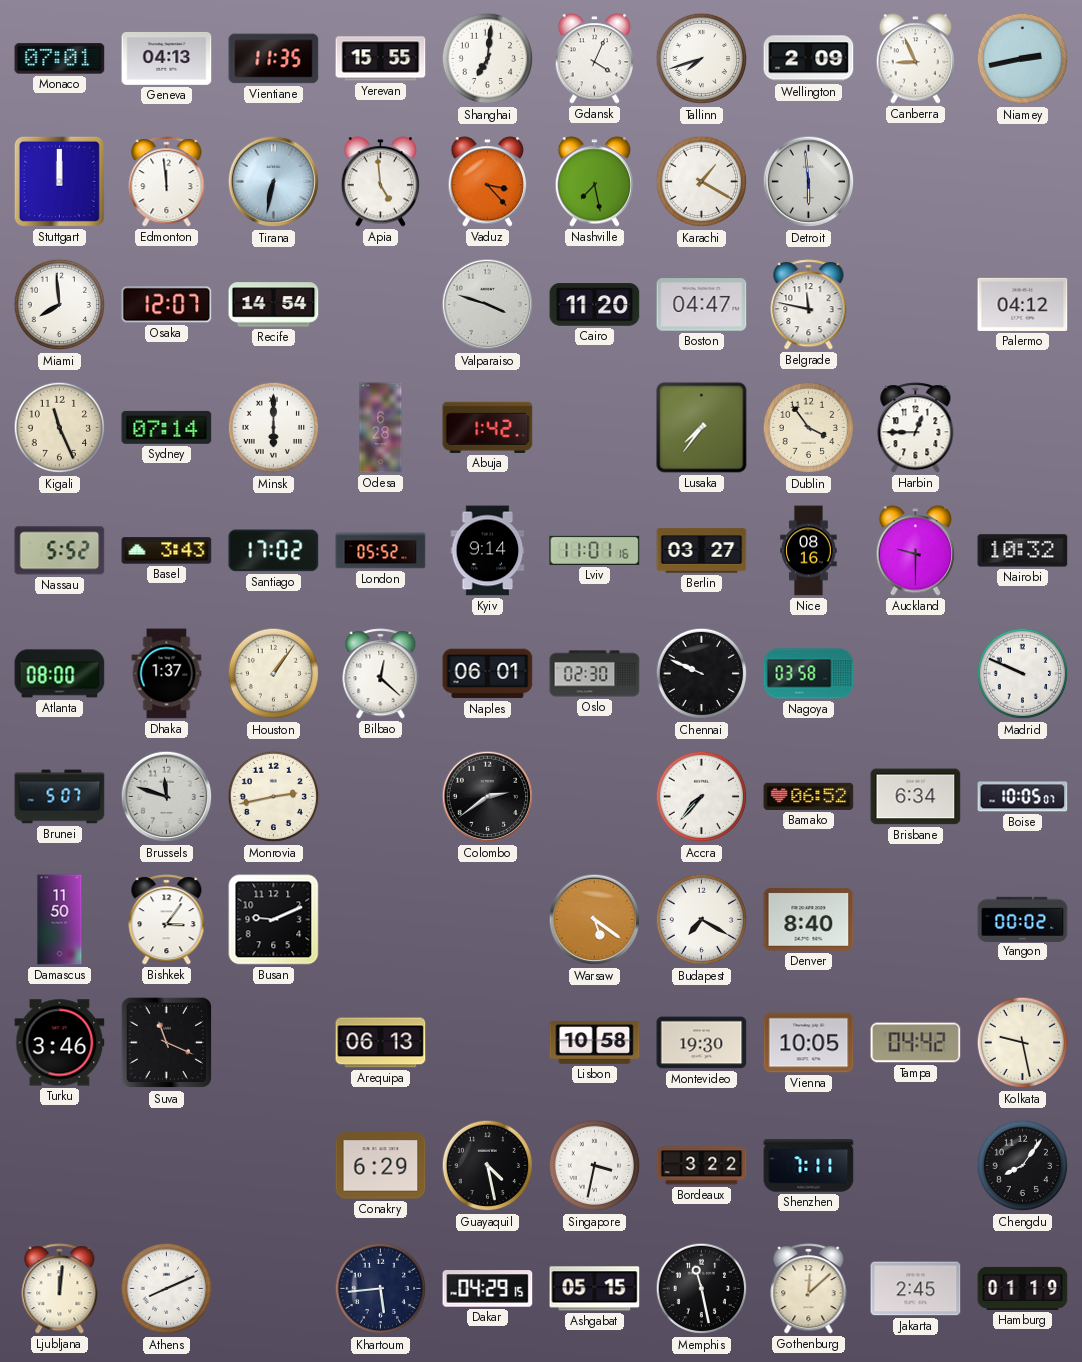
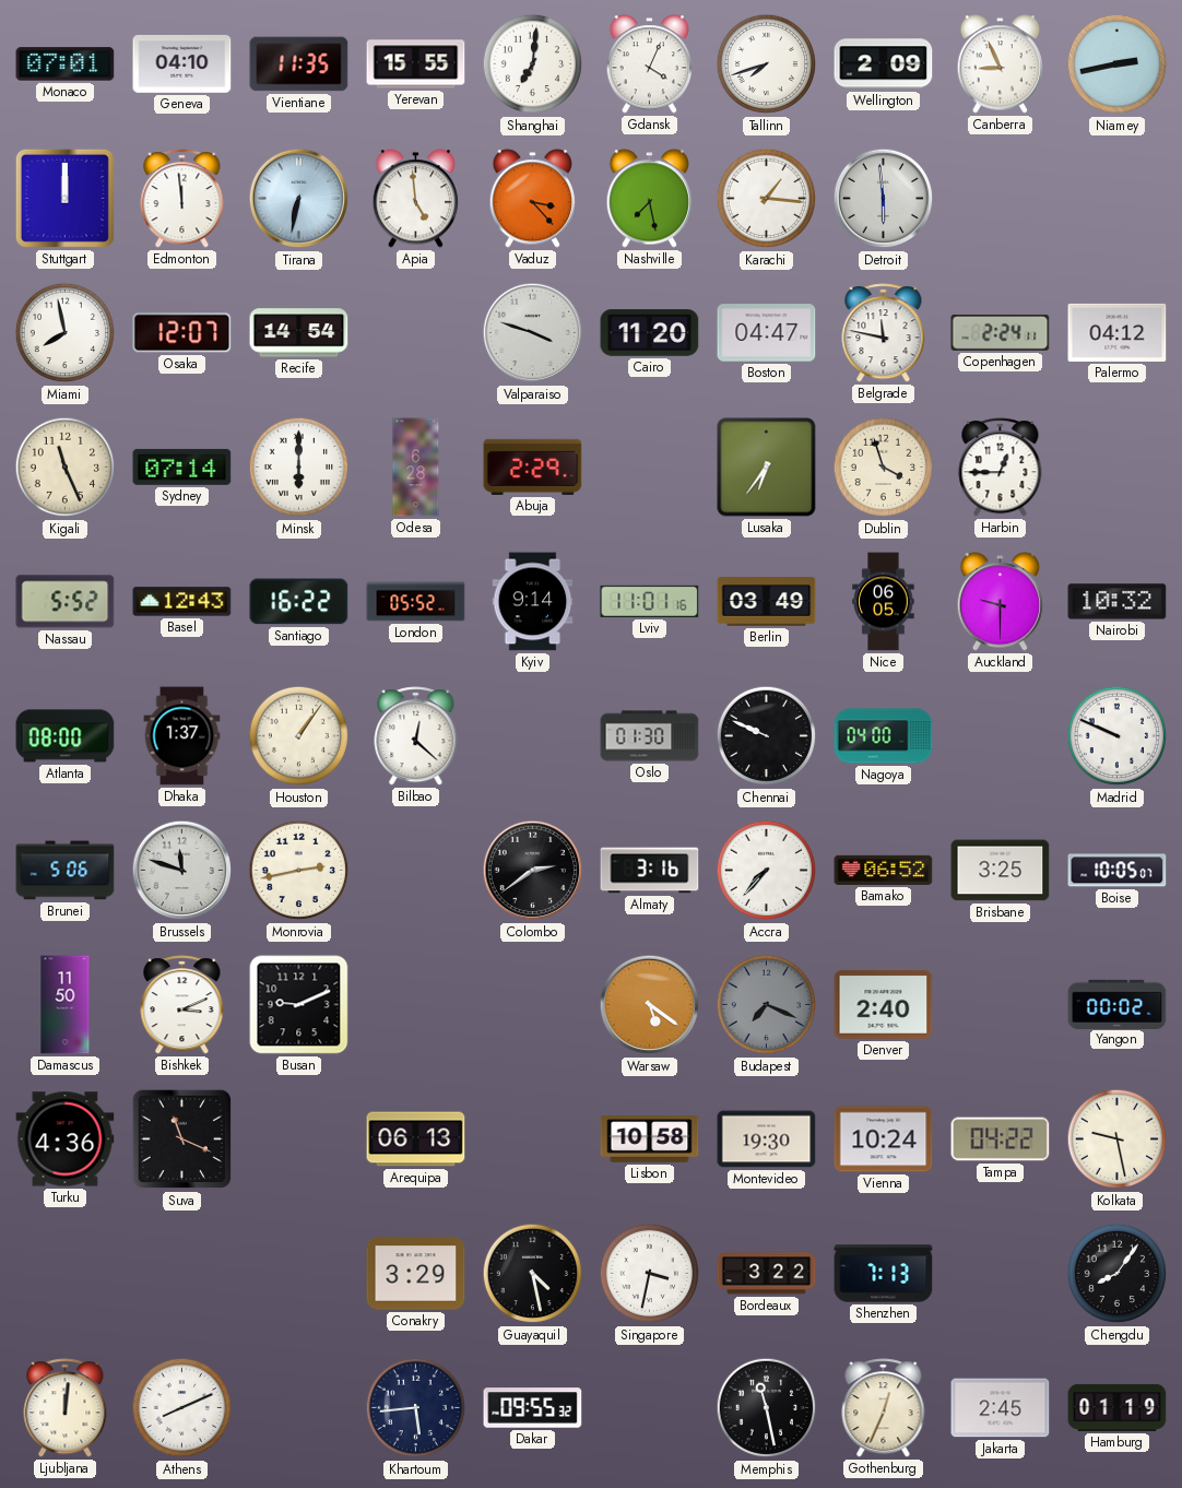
Geneva: 04:13 -> 04:10
Karachi: 1:20 -> 1:16
Miami: 7:59 -> 7:58
Copenhagen: none -> 2:24
Abuja: 1:42 -> 2:29
Lusaka: 7:36 -> 6:36
Dublin: 3:54 -> 3:57
Basel: 3:43 -> 12:43
Santiago: 17:02 -> 16:22
Berlin: 03:27 -> 03:49
Nice: 08:16 -> 06:05
Naples: 06:01 -> none
Oslo: 02:30 -> 01:30
Nagoya: 03:58 -> 04:00
Brunei: 5:07 -> 5:06
Almaty: none -> 3:16
Brisbane: 6:34 -> 3:25
Bishkek: 3:06 -> 3:11
Budapest: 7:20 -> 7:19
Budapest dial: white -> grey
Denver: 8:40 -> 2:40
Turku: 3:46 -> 4:36
Vienna: 10:05 -> 10:24
Tampa: 04:42 -> 04:22
Conakry: 6:29 -> 3:29
Shenzhen: 7:11 -> 7:13
Dakar: 04:29 -> 09:55
Ashgabat: 05:15 -> none
Gothenburg: 12:08 -> 12:34
